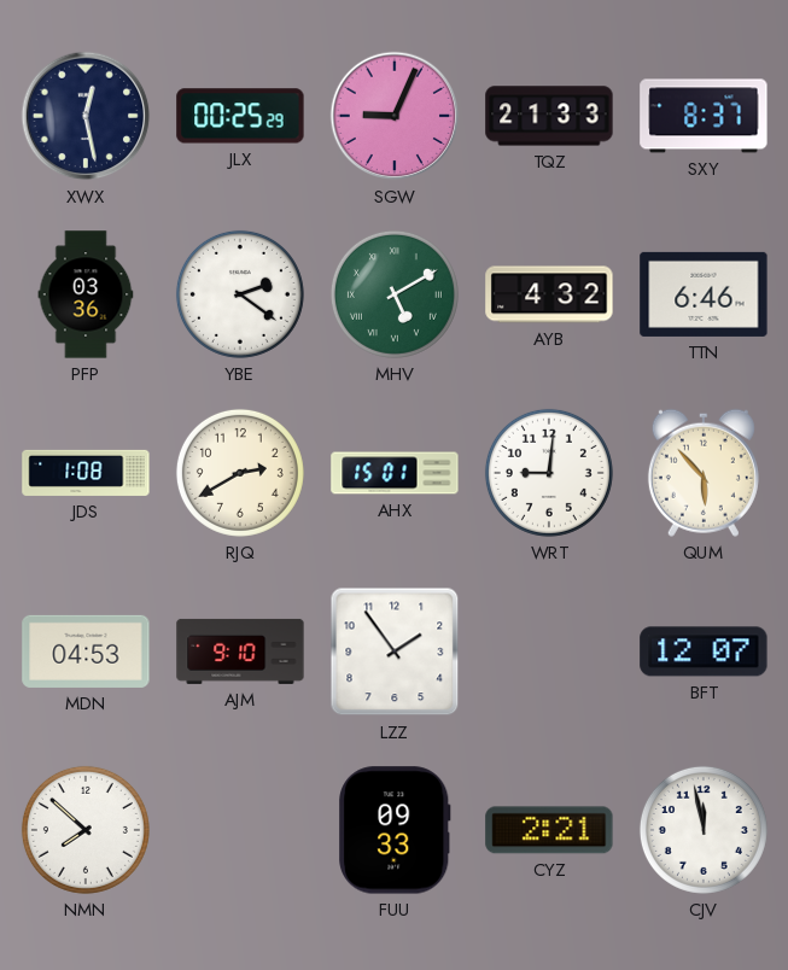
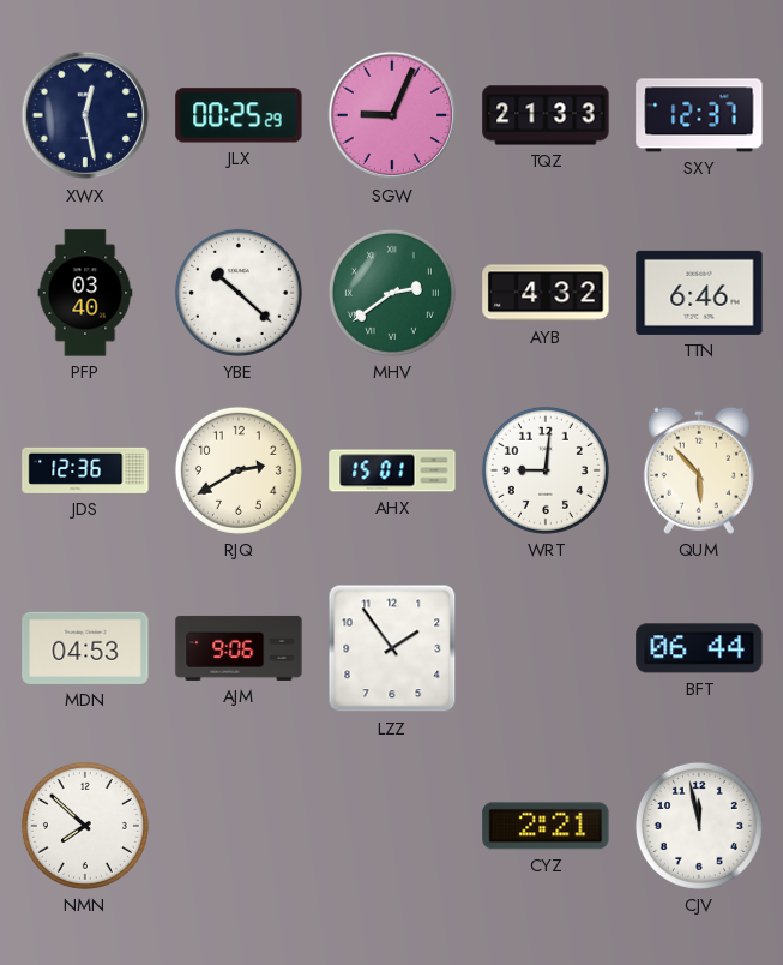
SXY: 8:37 -> 12:37
PFP: 03:36 -> 03:40
YBE: 2:21 -> 10:22
MHV: 5:10 -> 2:39
JDS: 1:08 -> 12:36
AJM: 9:10 -> 9:06
BFT: 12:07 -> 06:44
FUU: 09:33 -> none
